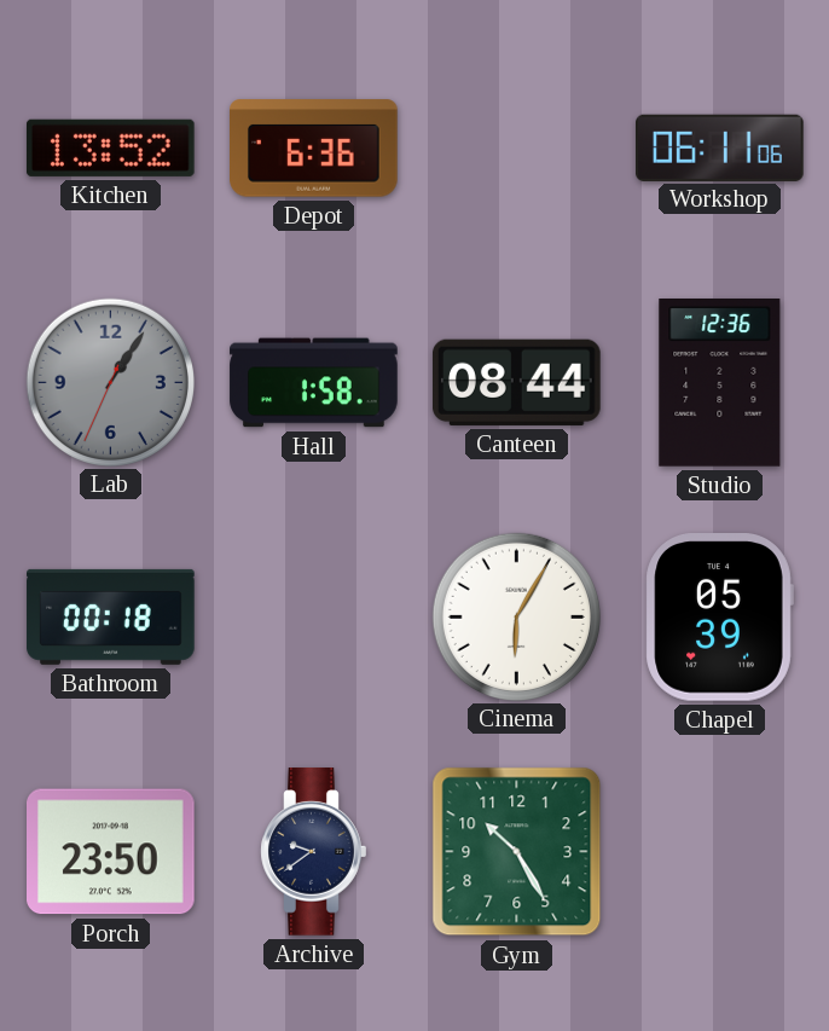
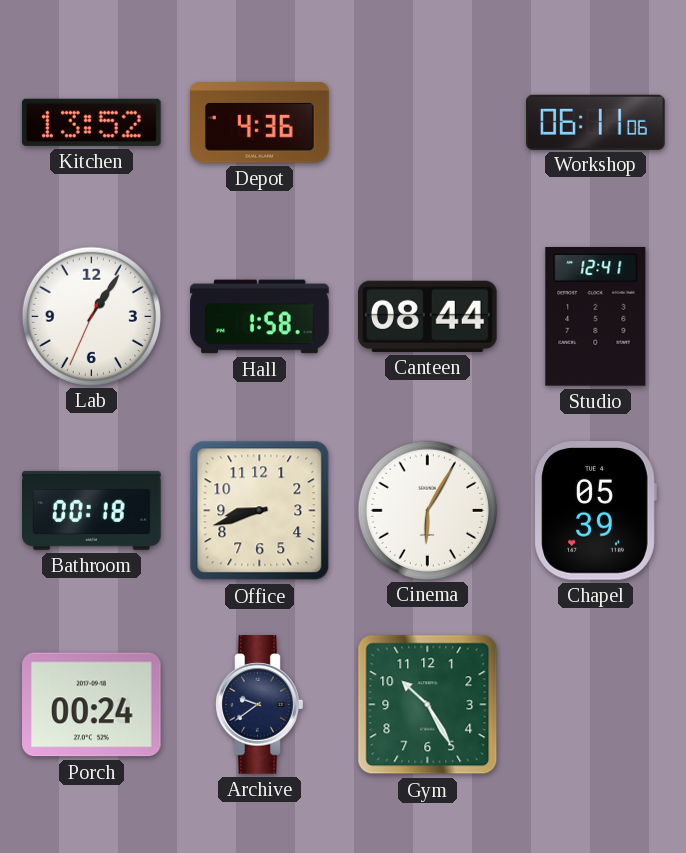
Depot: 6:36 -> 4:36
Lab dial: grey -> white
Studio: 12:36 -> 12:41
Office: none -> 8:42
Porch: 23:50 -> 00:24
